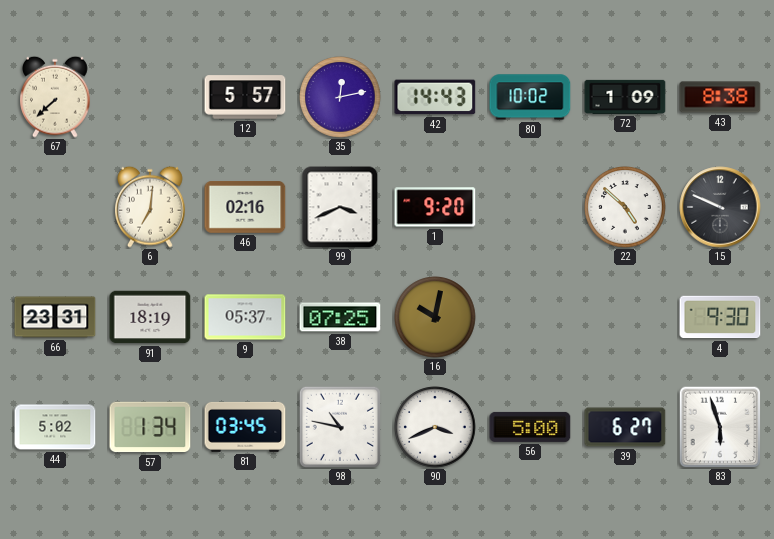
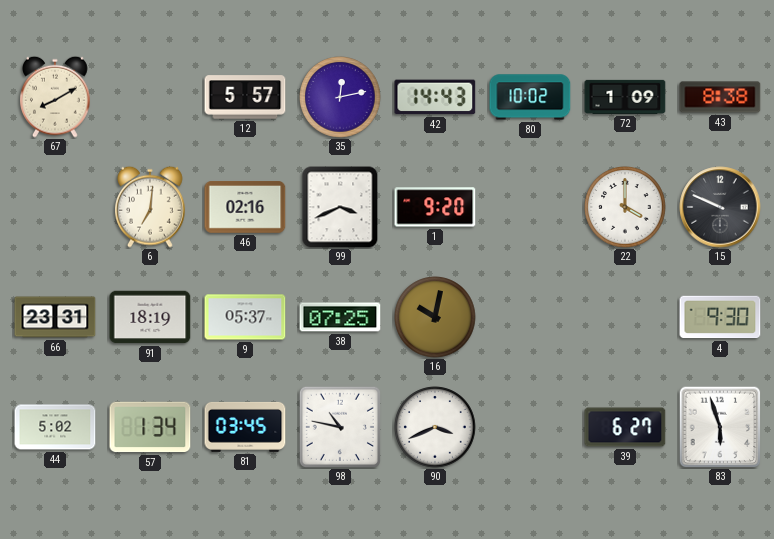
67: 7:38 -> 8:10
22: 4:52 -> 4:00
56: 5:00 -> none
